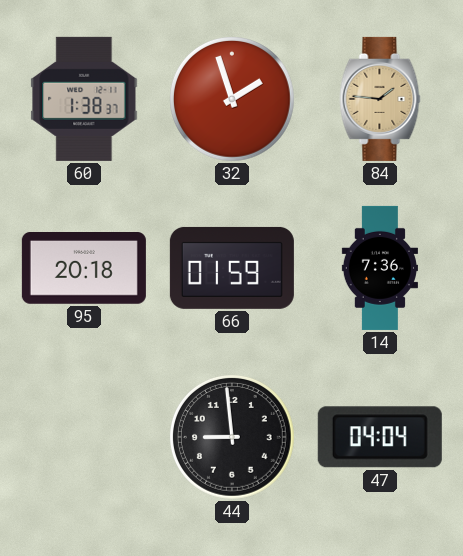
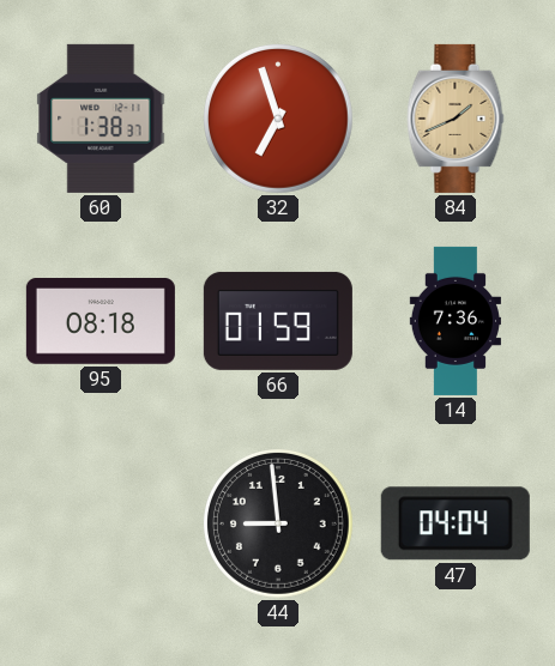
32: 1:57 -> 6:57
84: 1:46 -> 1:41
95: 20:18 -> 08:18
